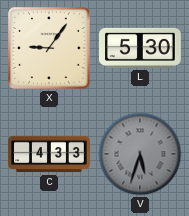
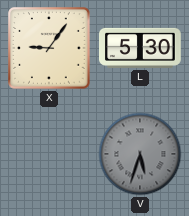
C: 4:33 -> none
